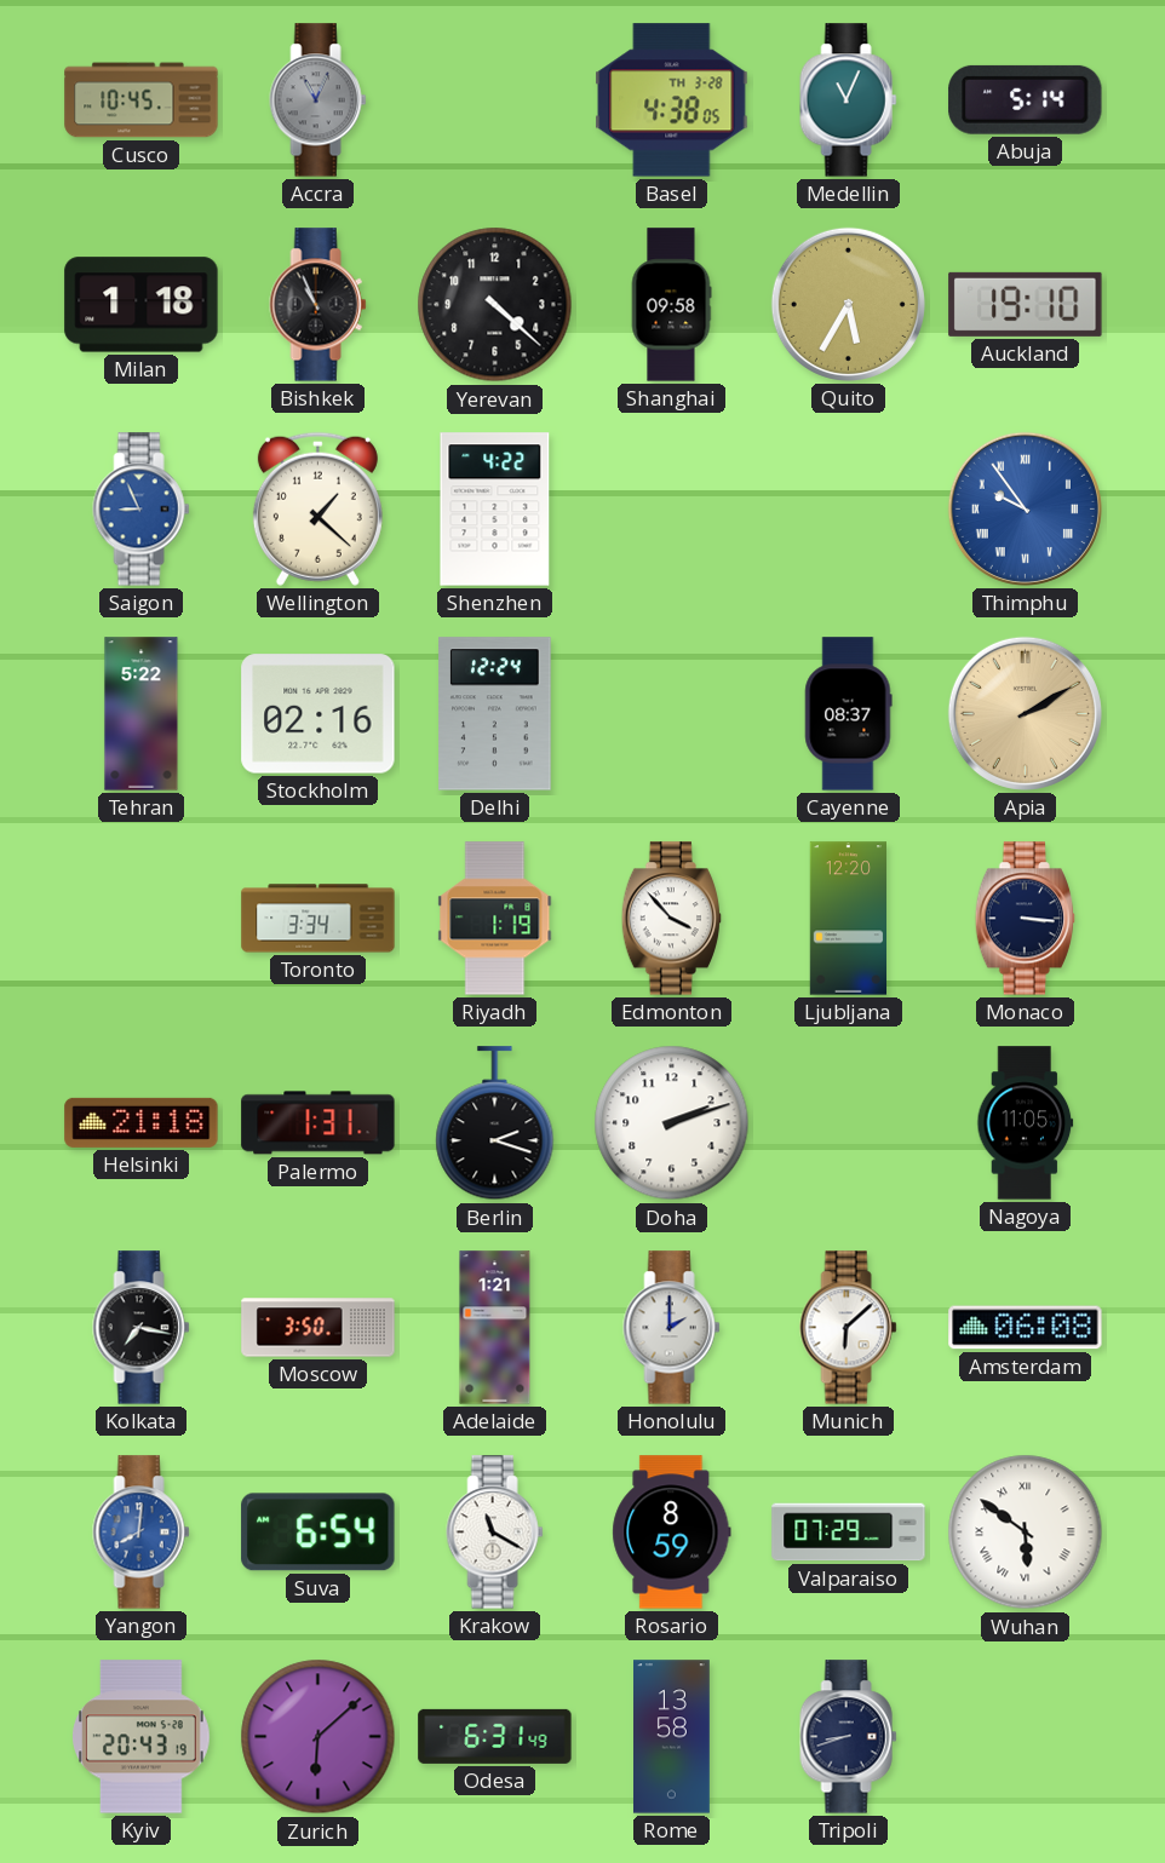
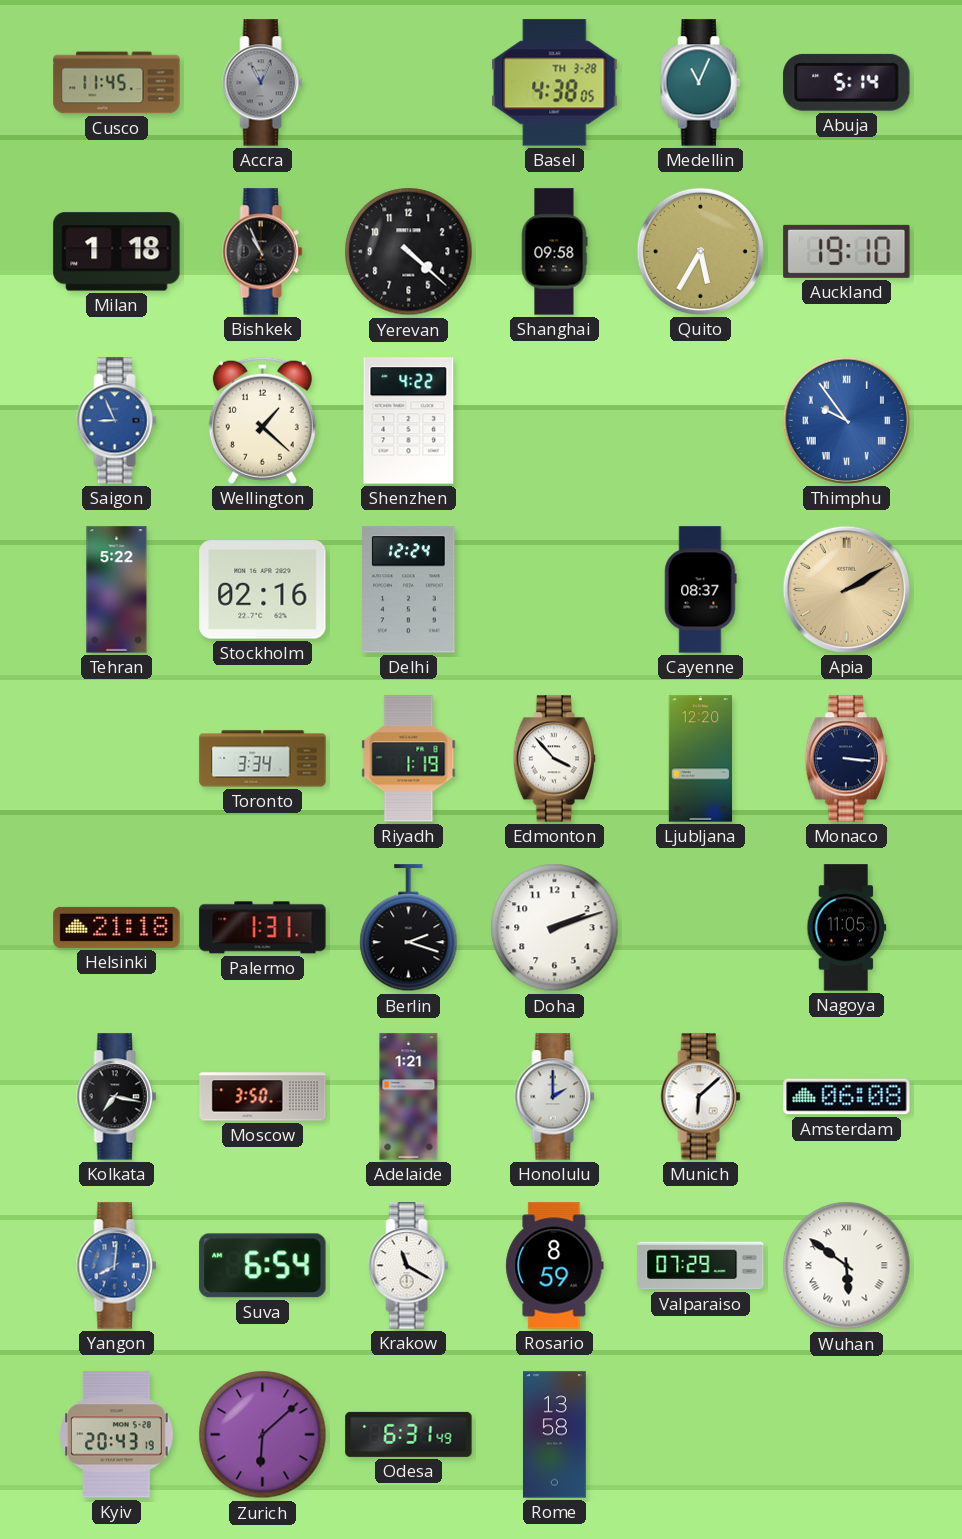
Cusco: 10:45 -> 11:45
Tripoli: 8:42 -> none
